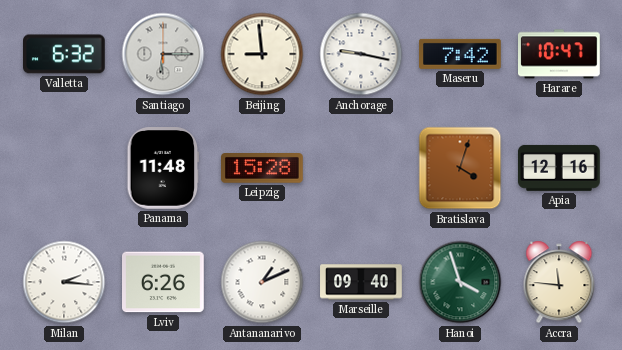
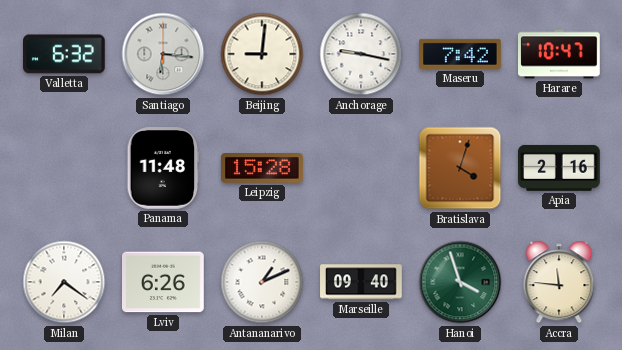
Santiago: 6:15 -> 6:16
Beijing: 8:59 -> 9:01
Apia: 12:16 -> 2:16
Milan: 2:16 -> 7:21
